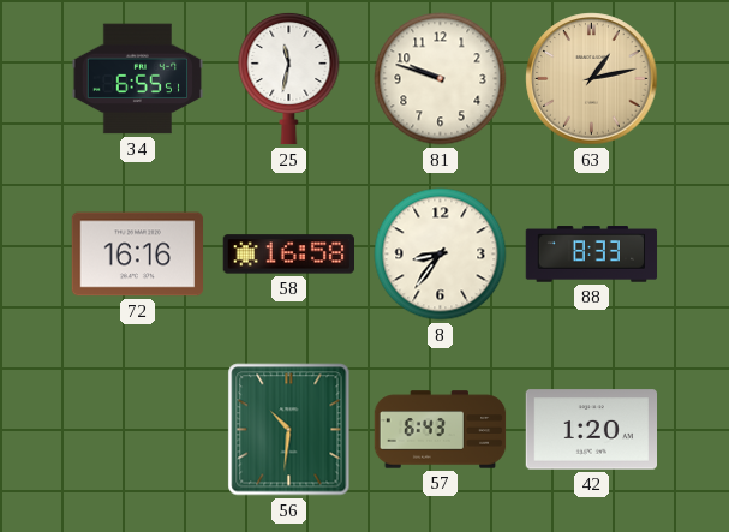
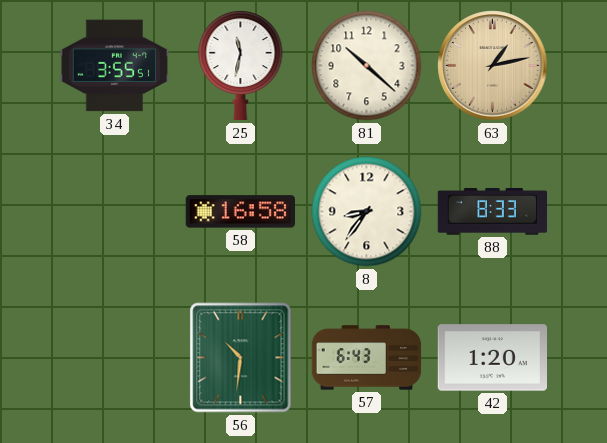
34: 6:55 -> 3:55
81: 9:48 -> 10:22
72: 16:16 -> none
